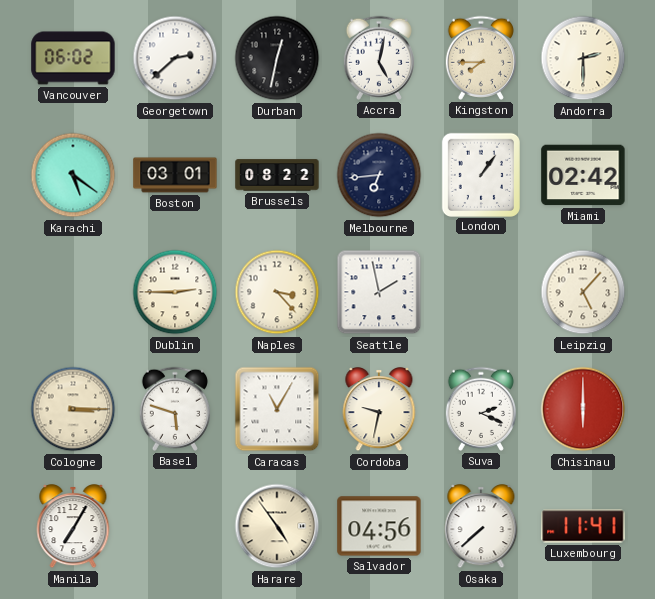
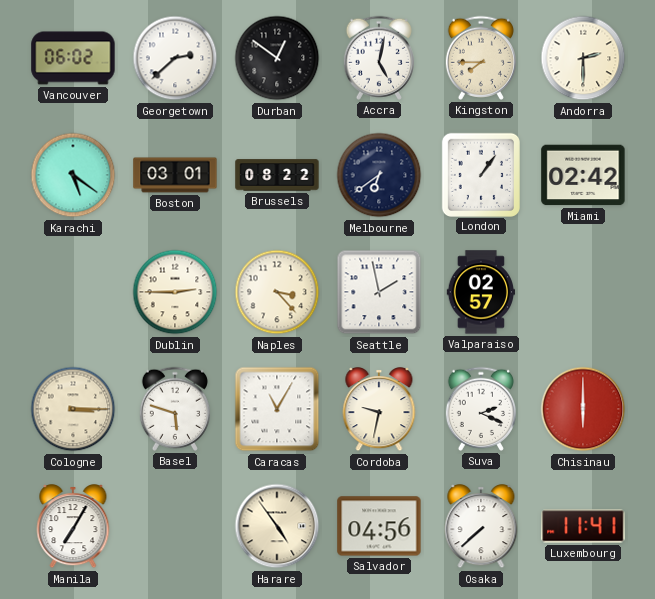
Durban: 12:32 -> 12:51
Melbourne: 6:44 -> 6:39
Valparaiso: none -> 02:57
Leipzig: 5:07 -> none
